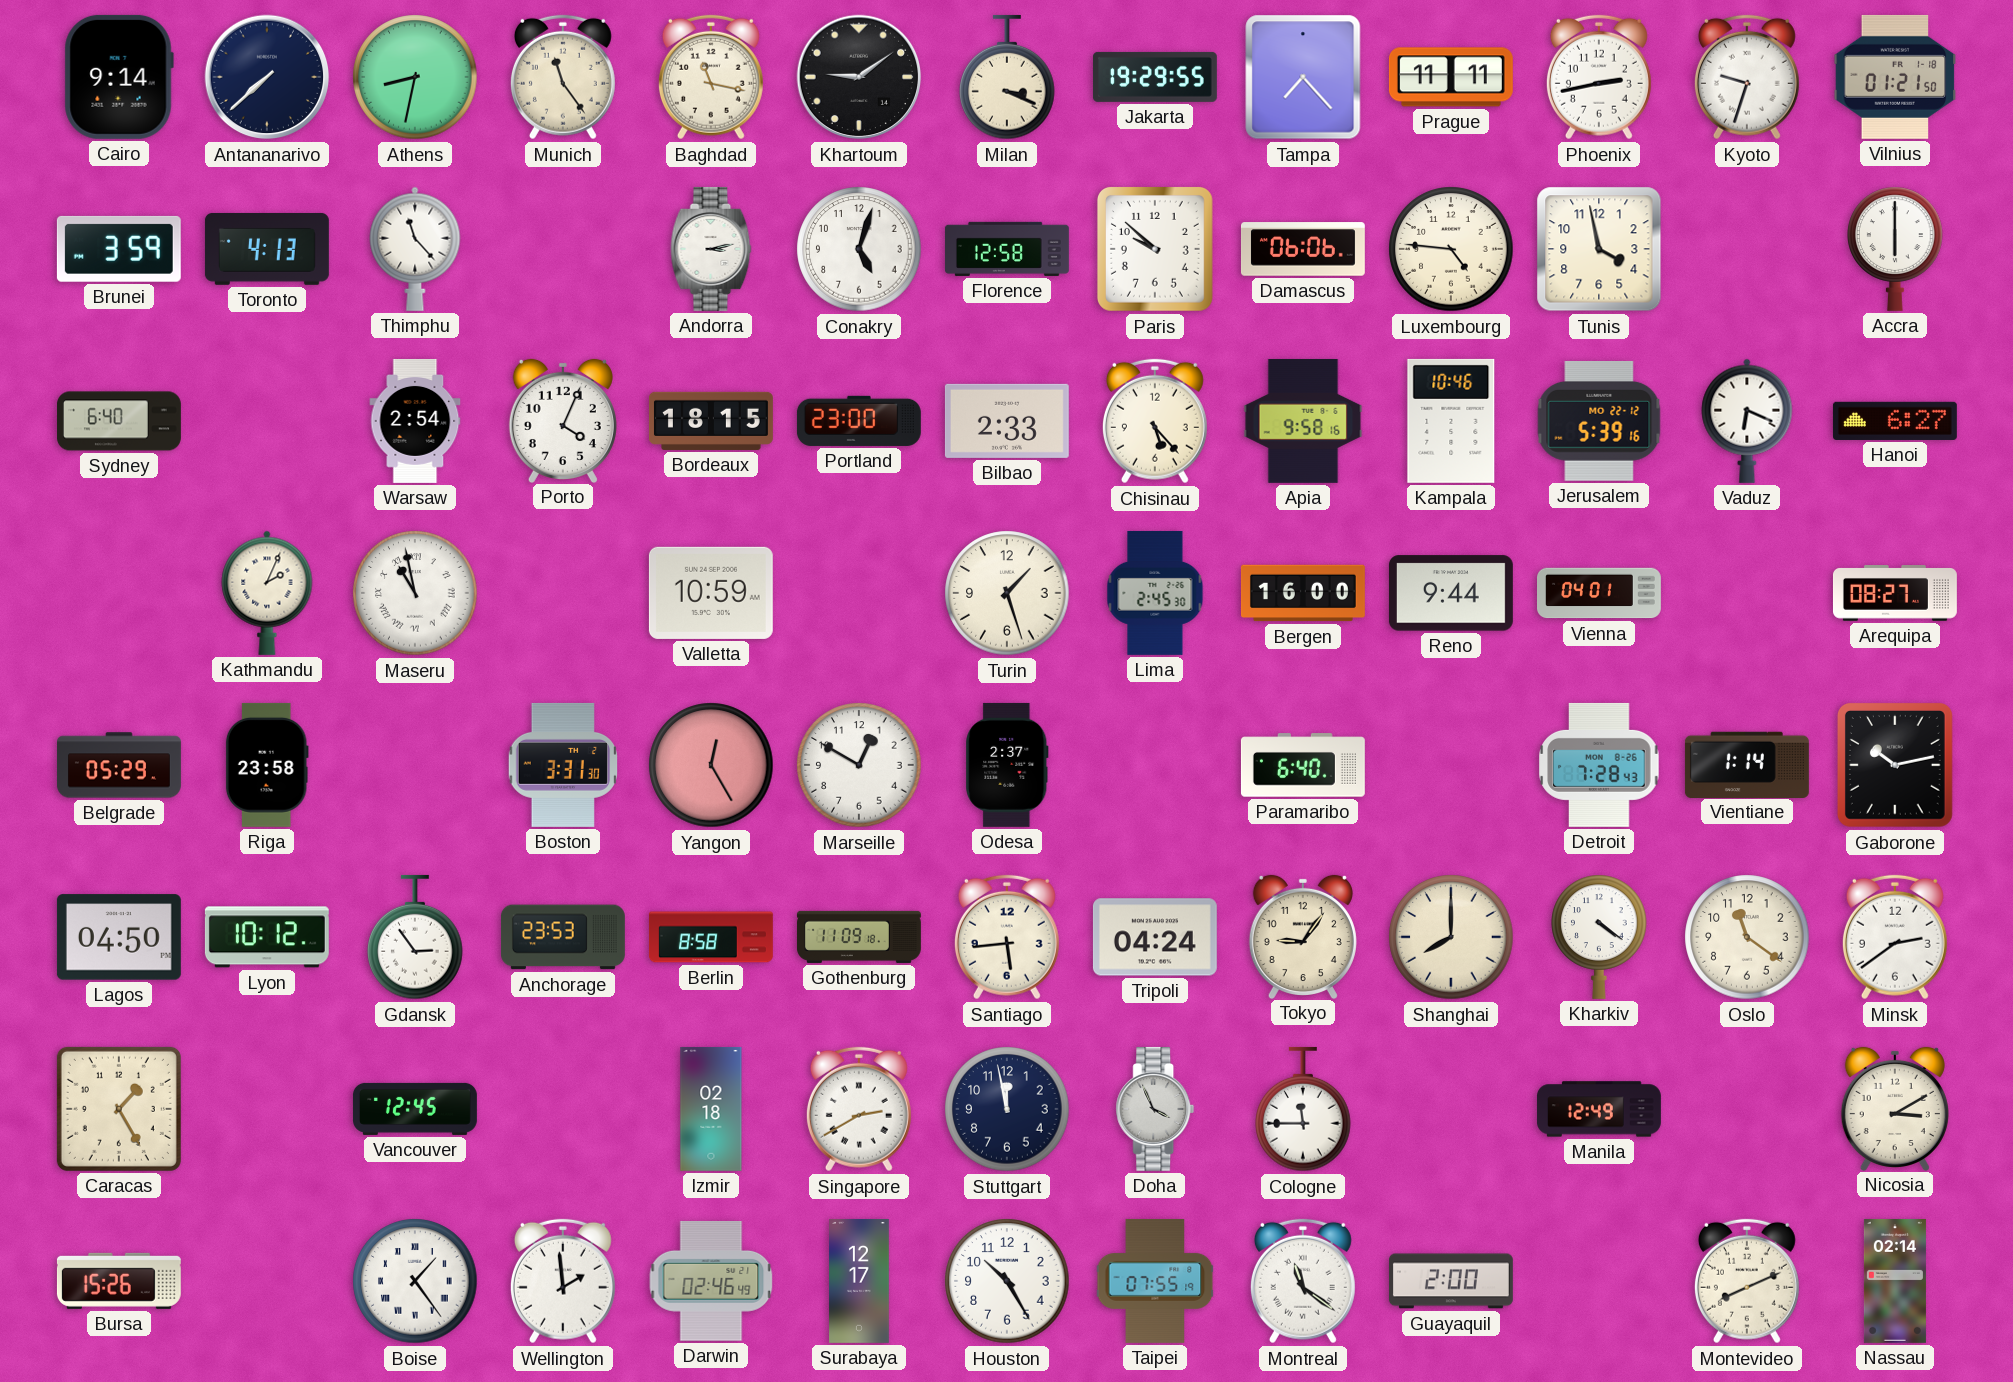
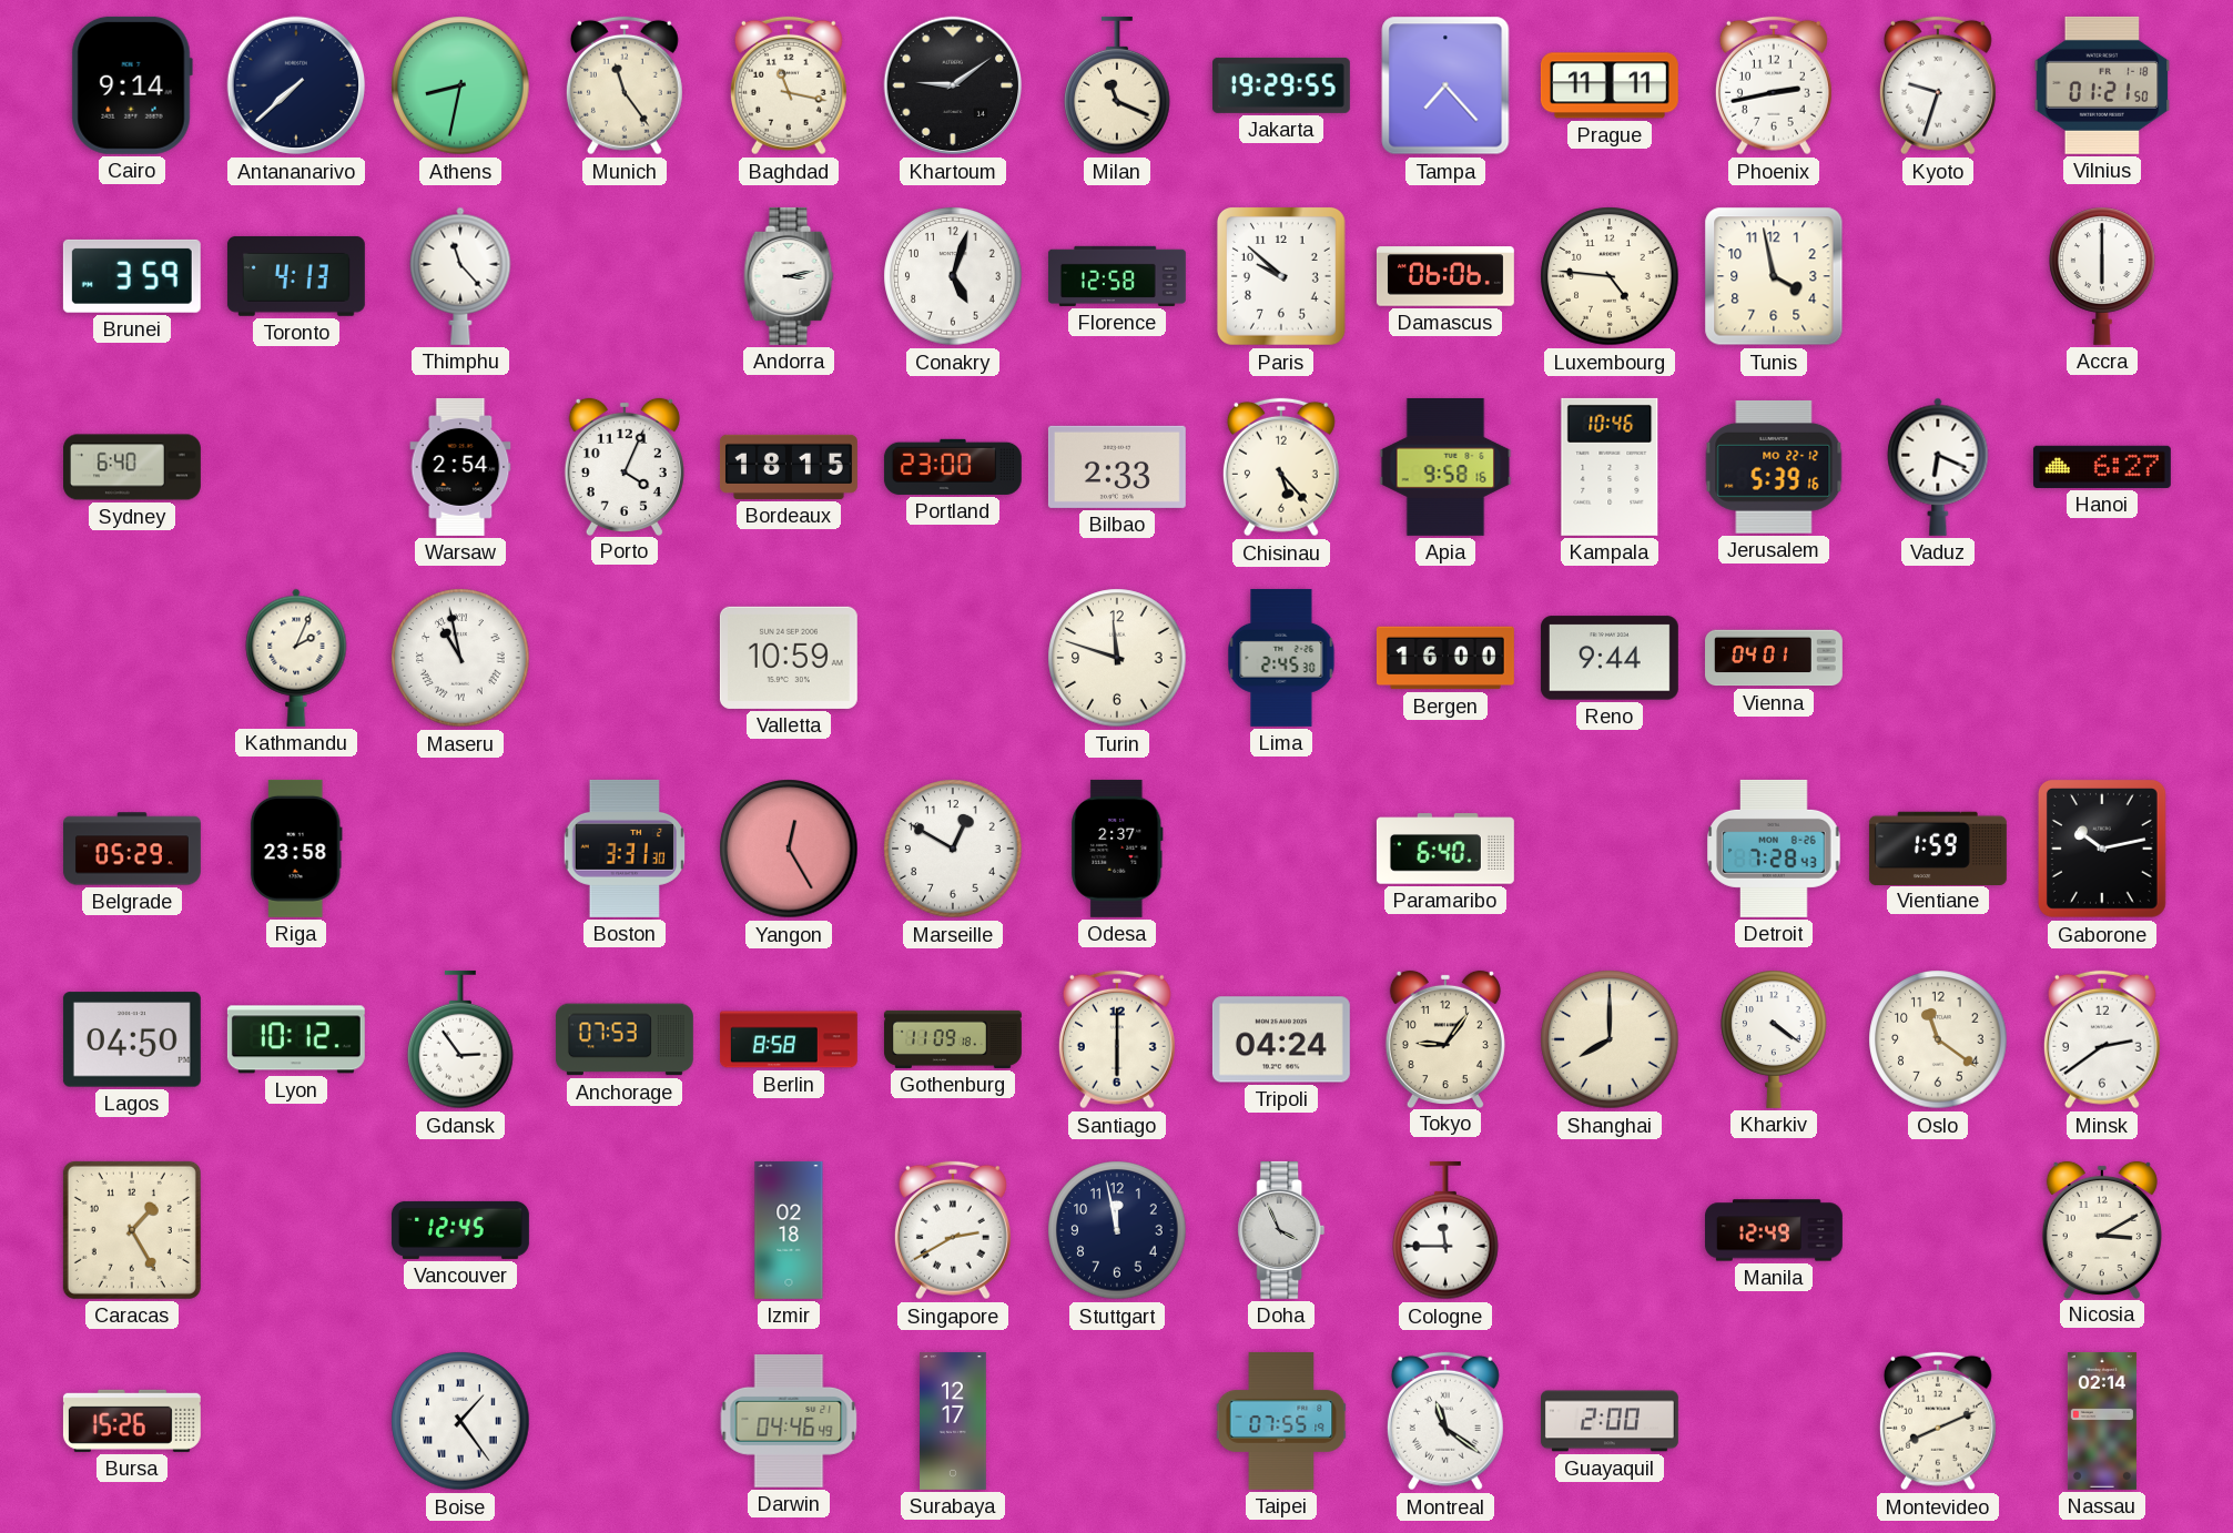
Milan: 3:19 -> 11:19
Turin: 1:27 -> 11:48
Arequipa: 08:27 -> none
Vientiane: 1:14 -> 1:59
Anchorage: 23:53 -> 07:53
Santiago: 5:44 -> 6:00
Wellington: 1:59 -> none
Darwin: 02:46 -> 04:46
Houston: 10:25 -> none
